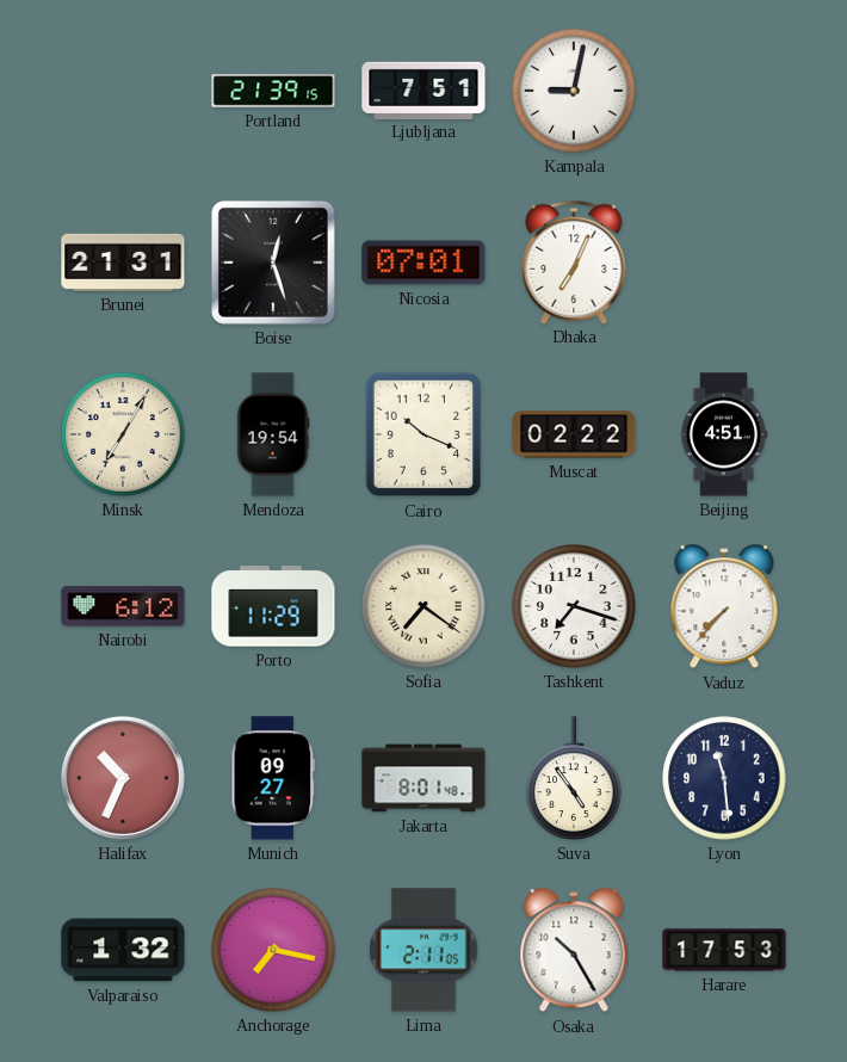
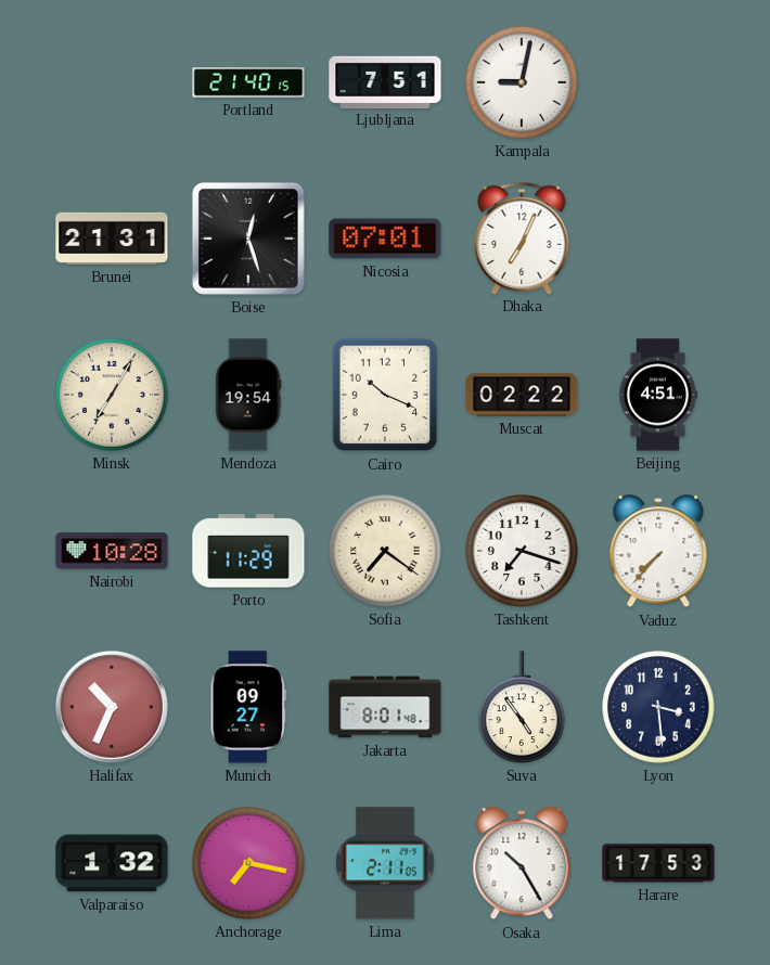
Portland: 21:39 -> 21:40
Nairobi: 6:12 -> 10:28
Lyon: 11:29 -> 3:29
